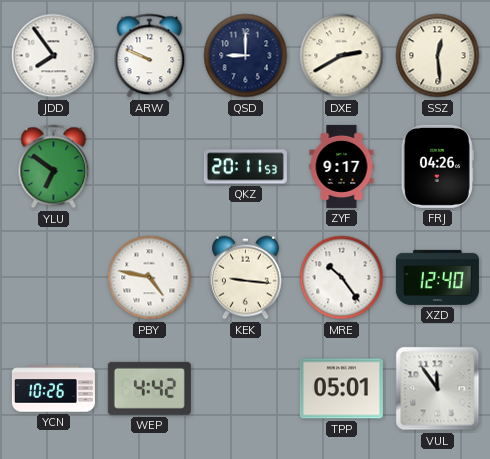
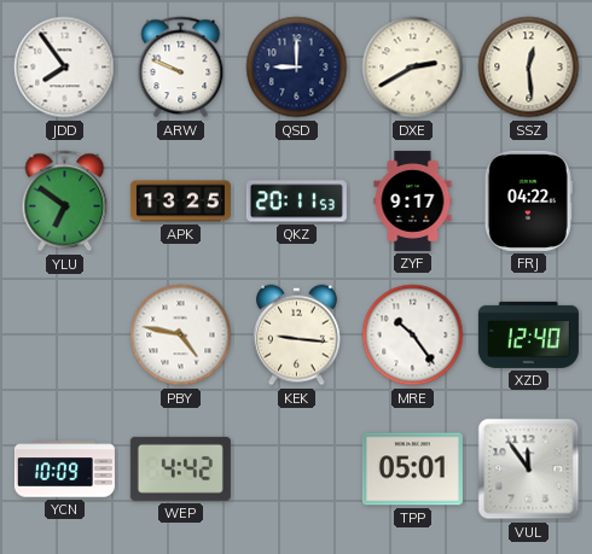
APK: none -> 13:25
FRJ: 04:26 -> 04:22
YCN: 10:26 -> 10:09
